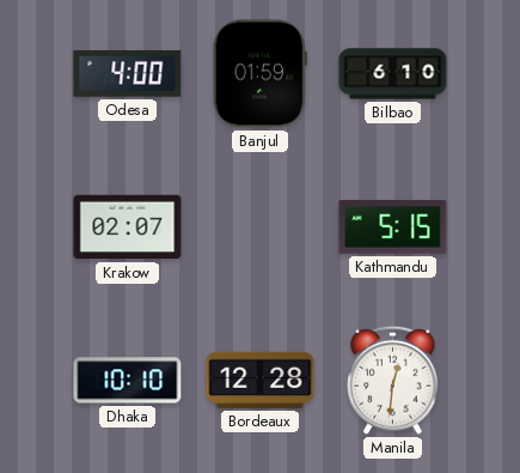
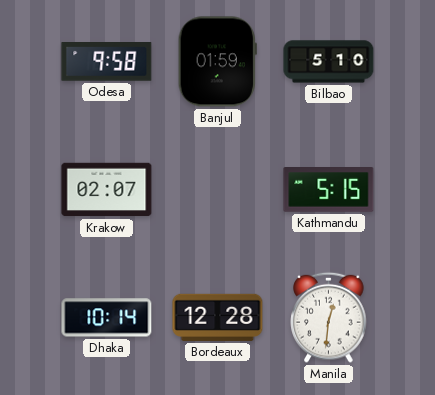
Odesa: 4:00 -> 9:58
Bilbao: 6:10 -> 5:10
Dhaka: 10:10 -> 10:14
